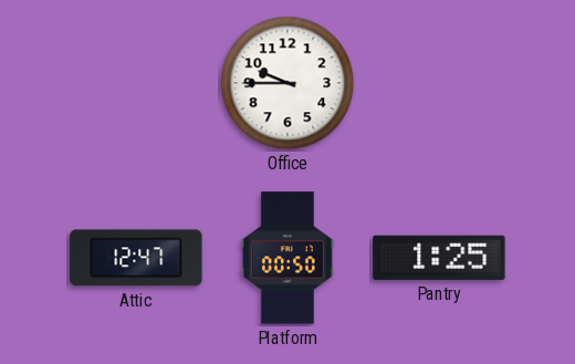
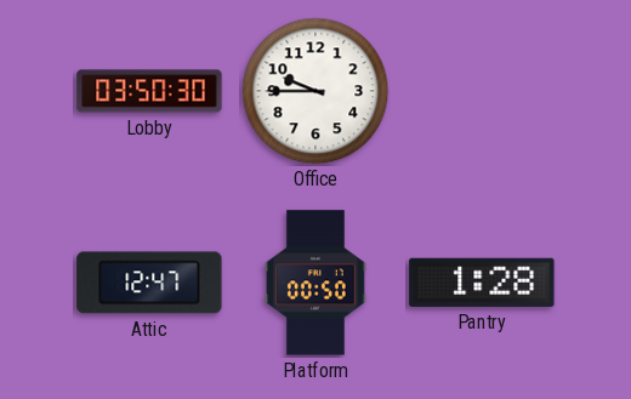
Lobby: none -> 03:50
Pantry: 1:25 -> 1:28
